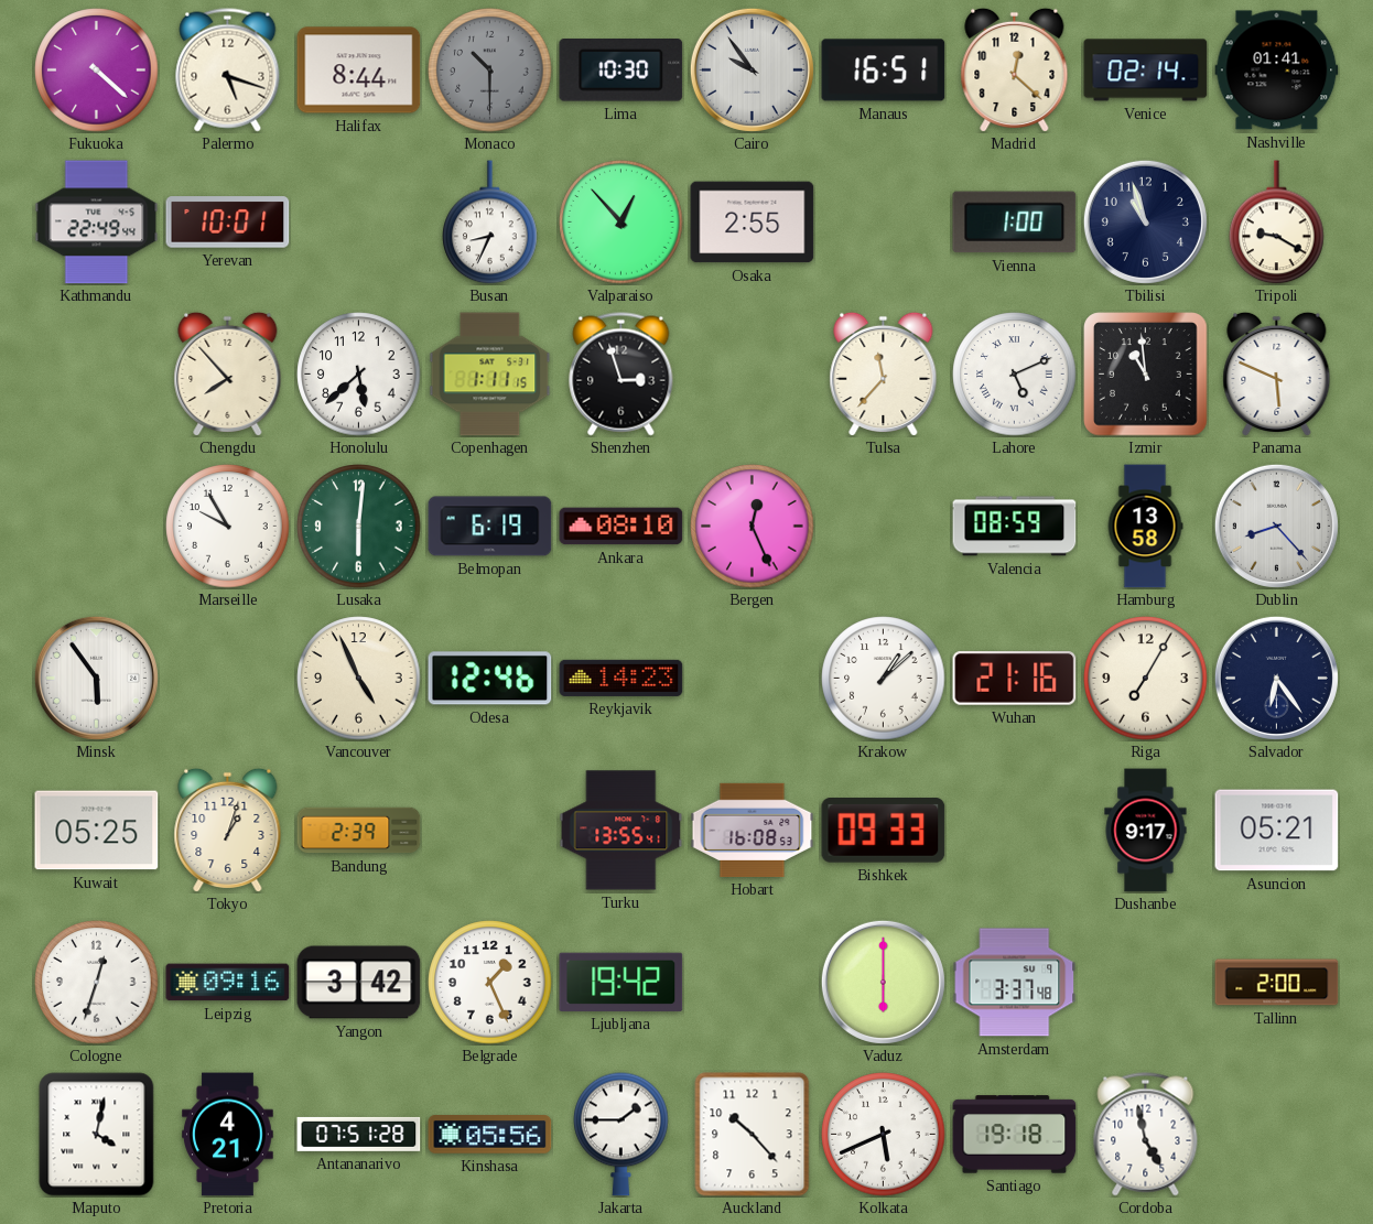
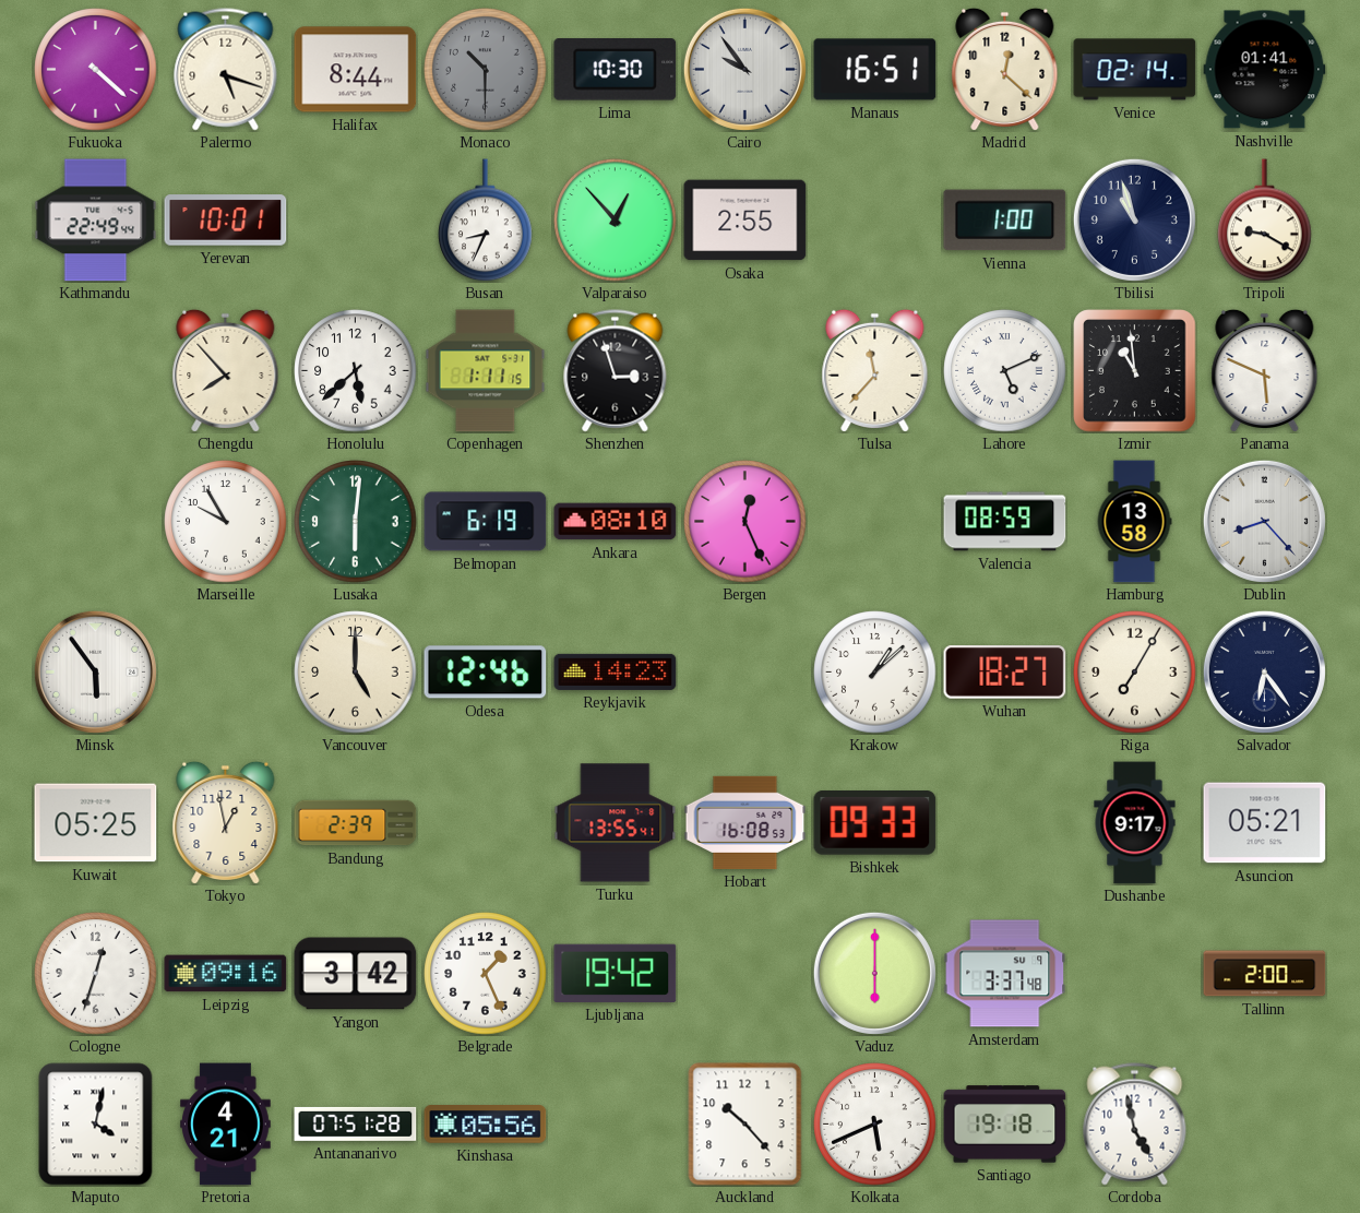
Vancouver: 4:56 -> 5:00
Wuhan: 21:16 -> 18:27
Tokyo: 1:03 -> 12:58
Jakarta: 1:45 -> none
